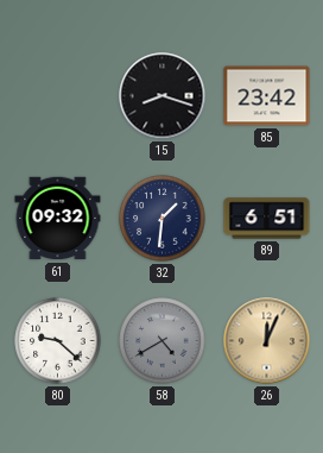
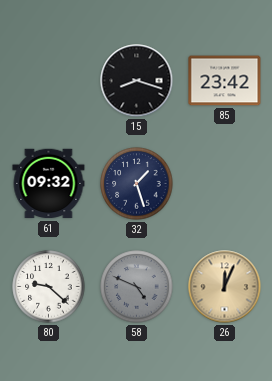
32: 1:31 -> 1:27
89: 6:51 -> none
58: 4:40 -> 4:49
